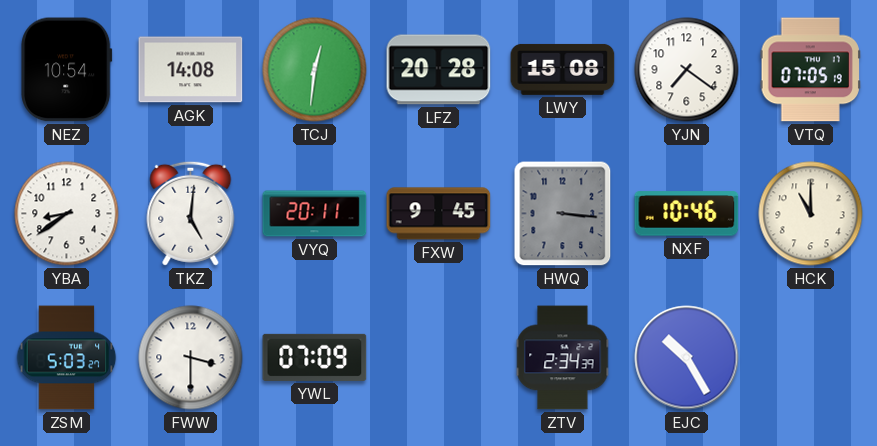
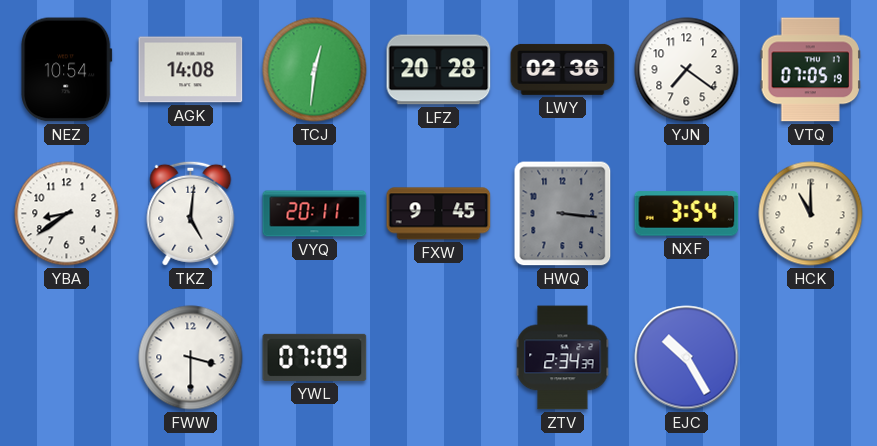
LWY: 15:08 -> 02:36
NXF: 10:46 -> 3:54
ZSM: 5:03 -> none
